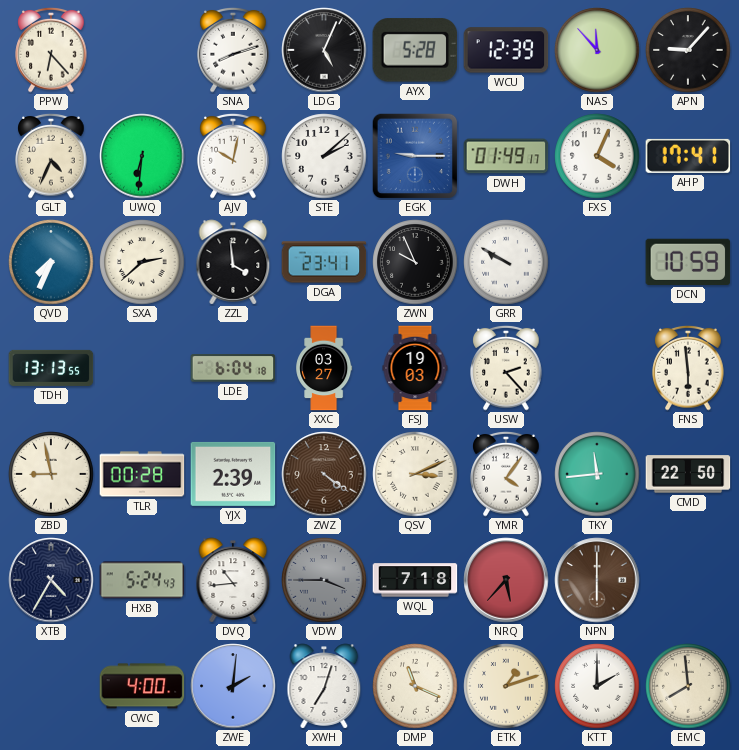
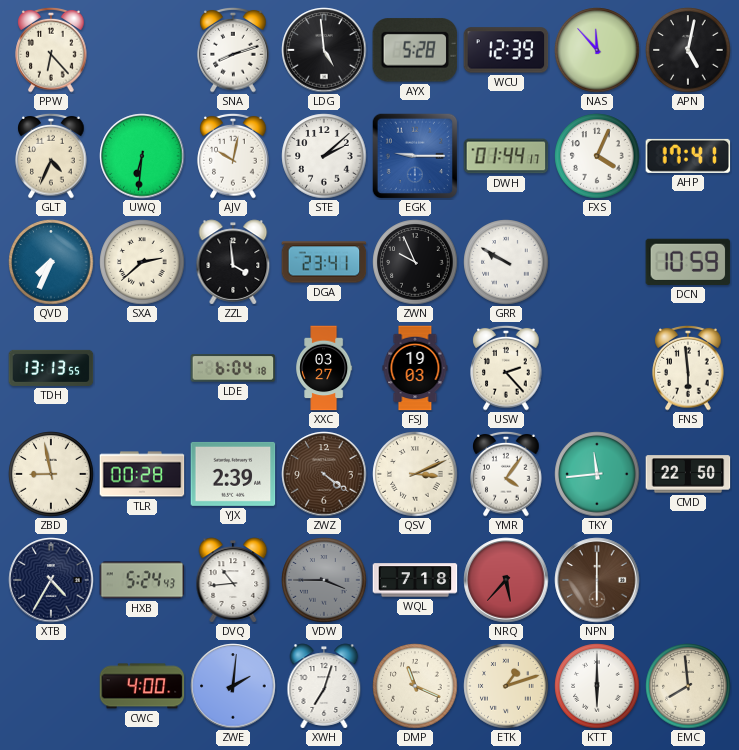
LDG: 5:04 -> 4:59
APN: 9:07 -> 5:02
DWH: 01:49 -> 01:44
KTT: 2:00 -> 6:00
